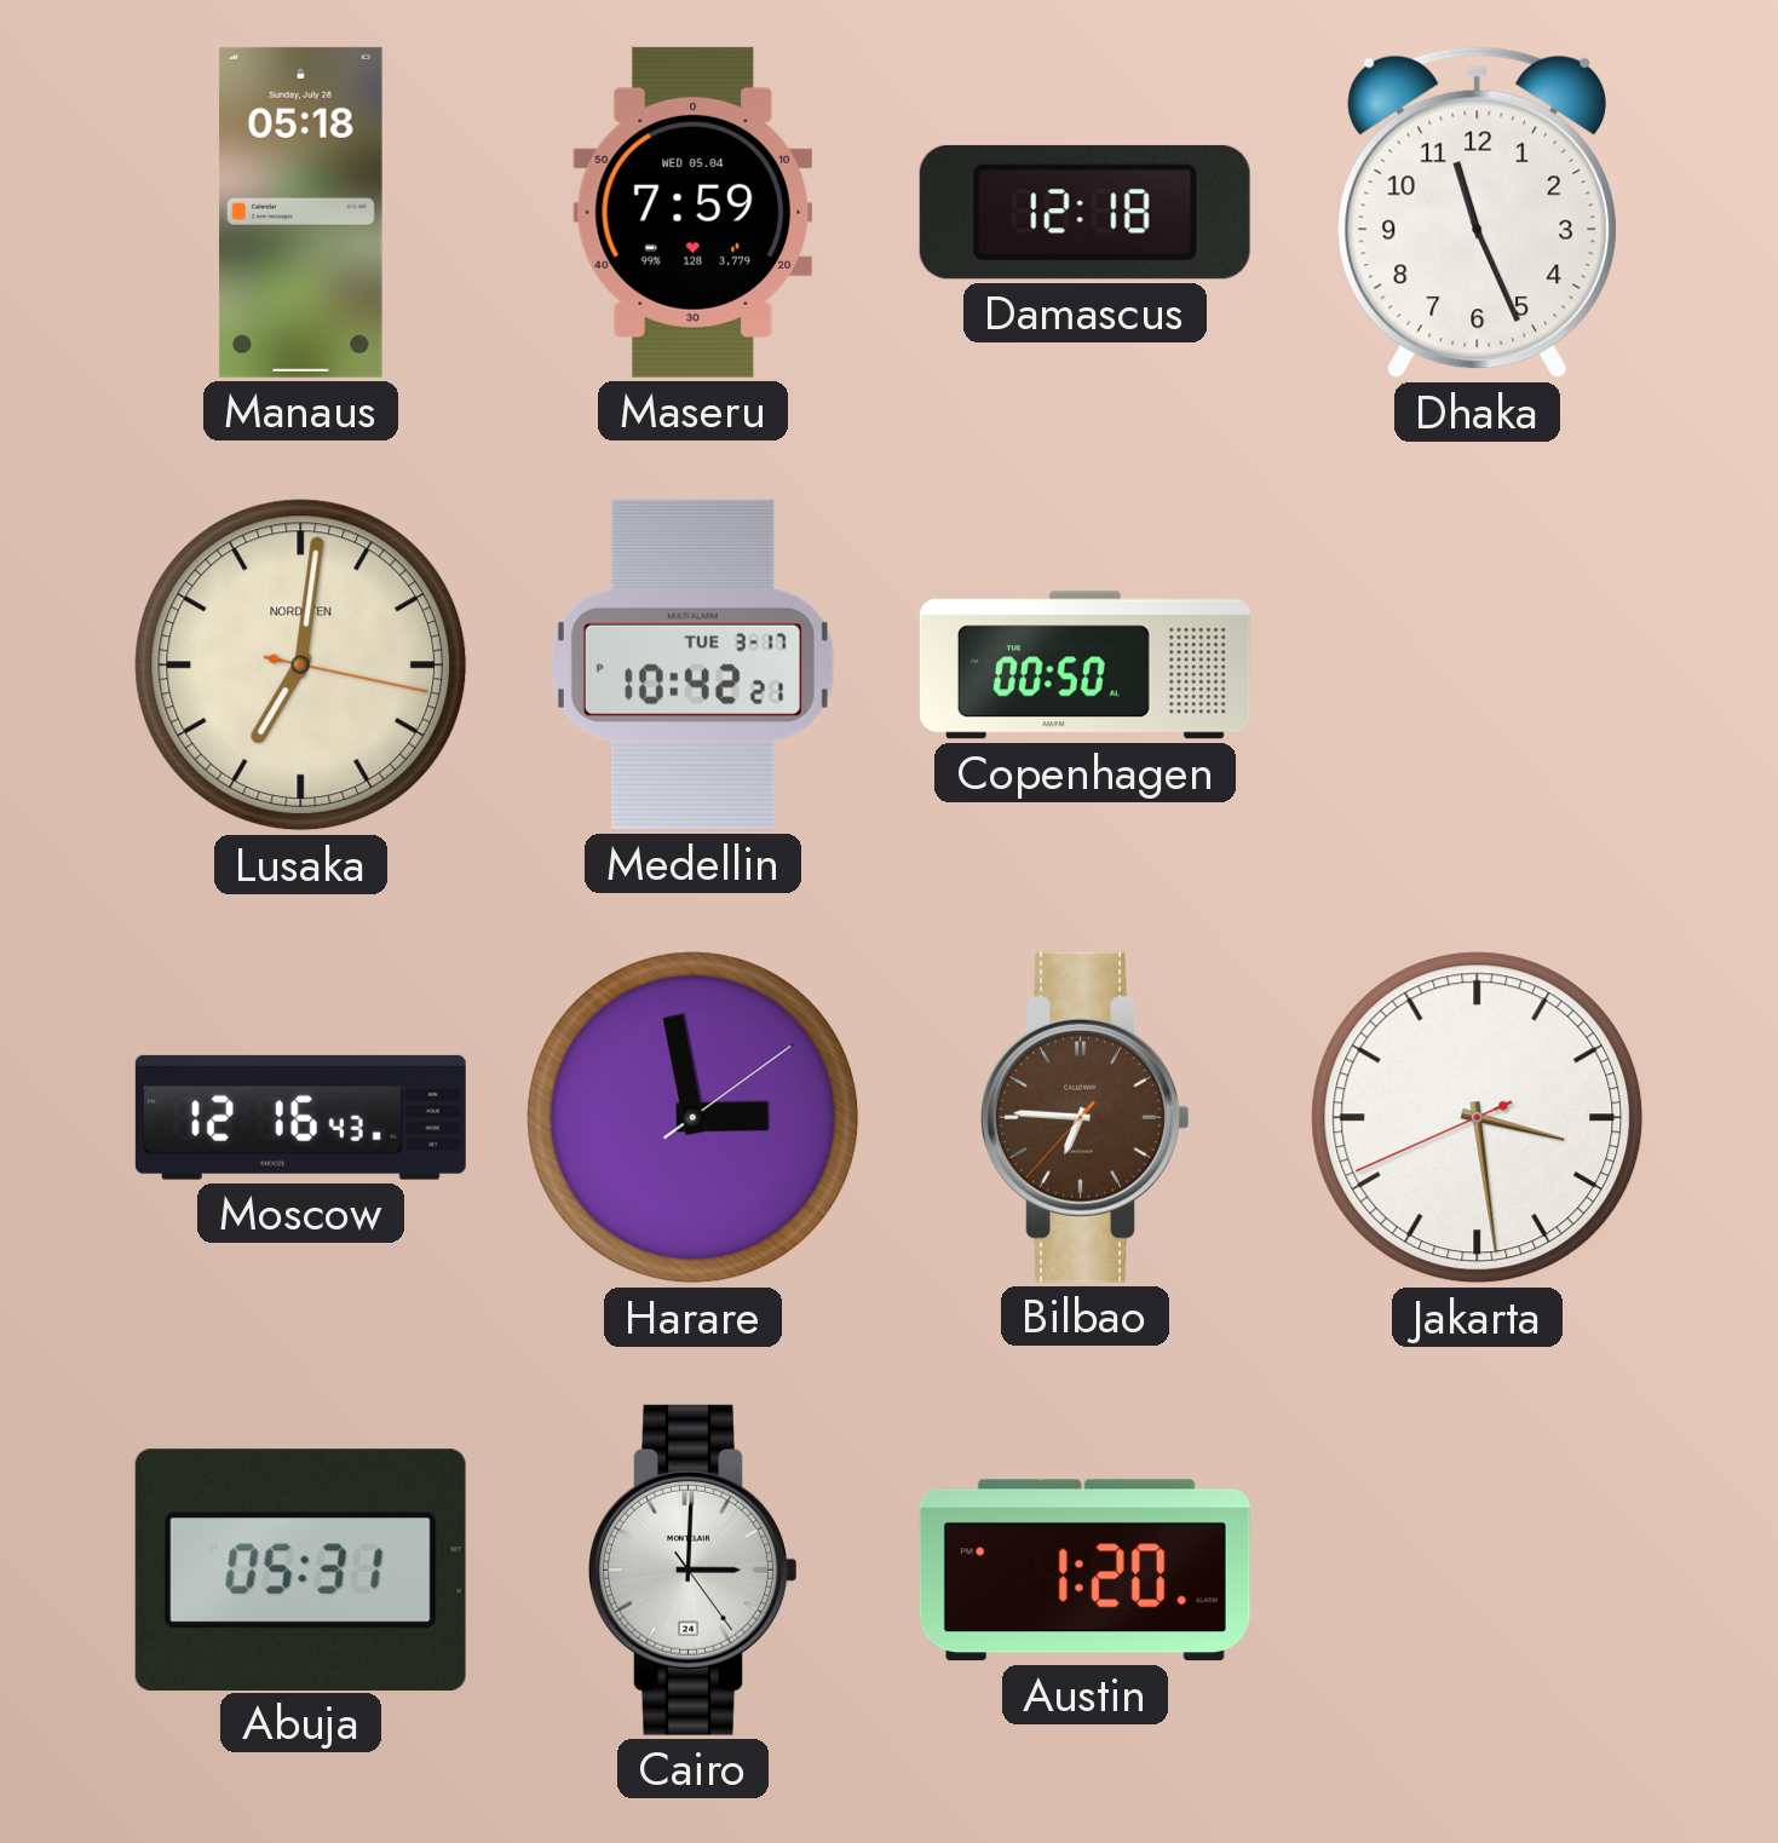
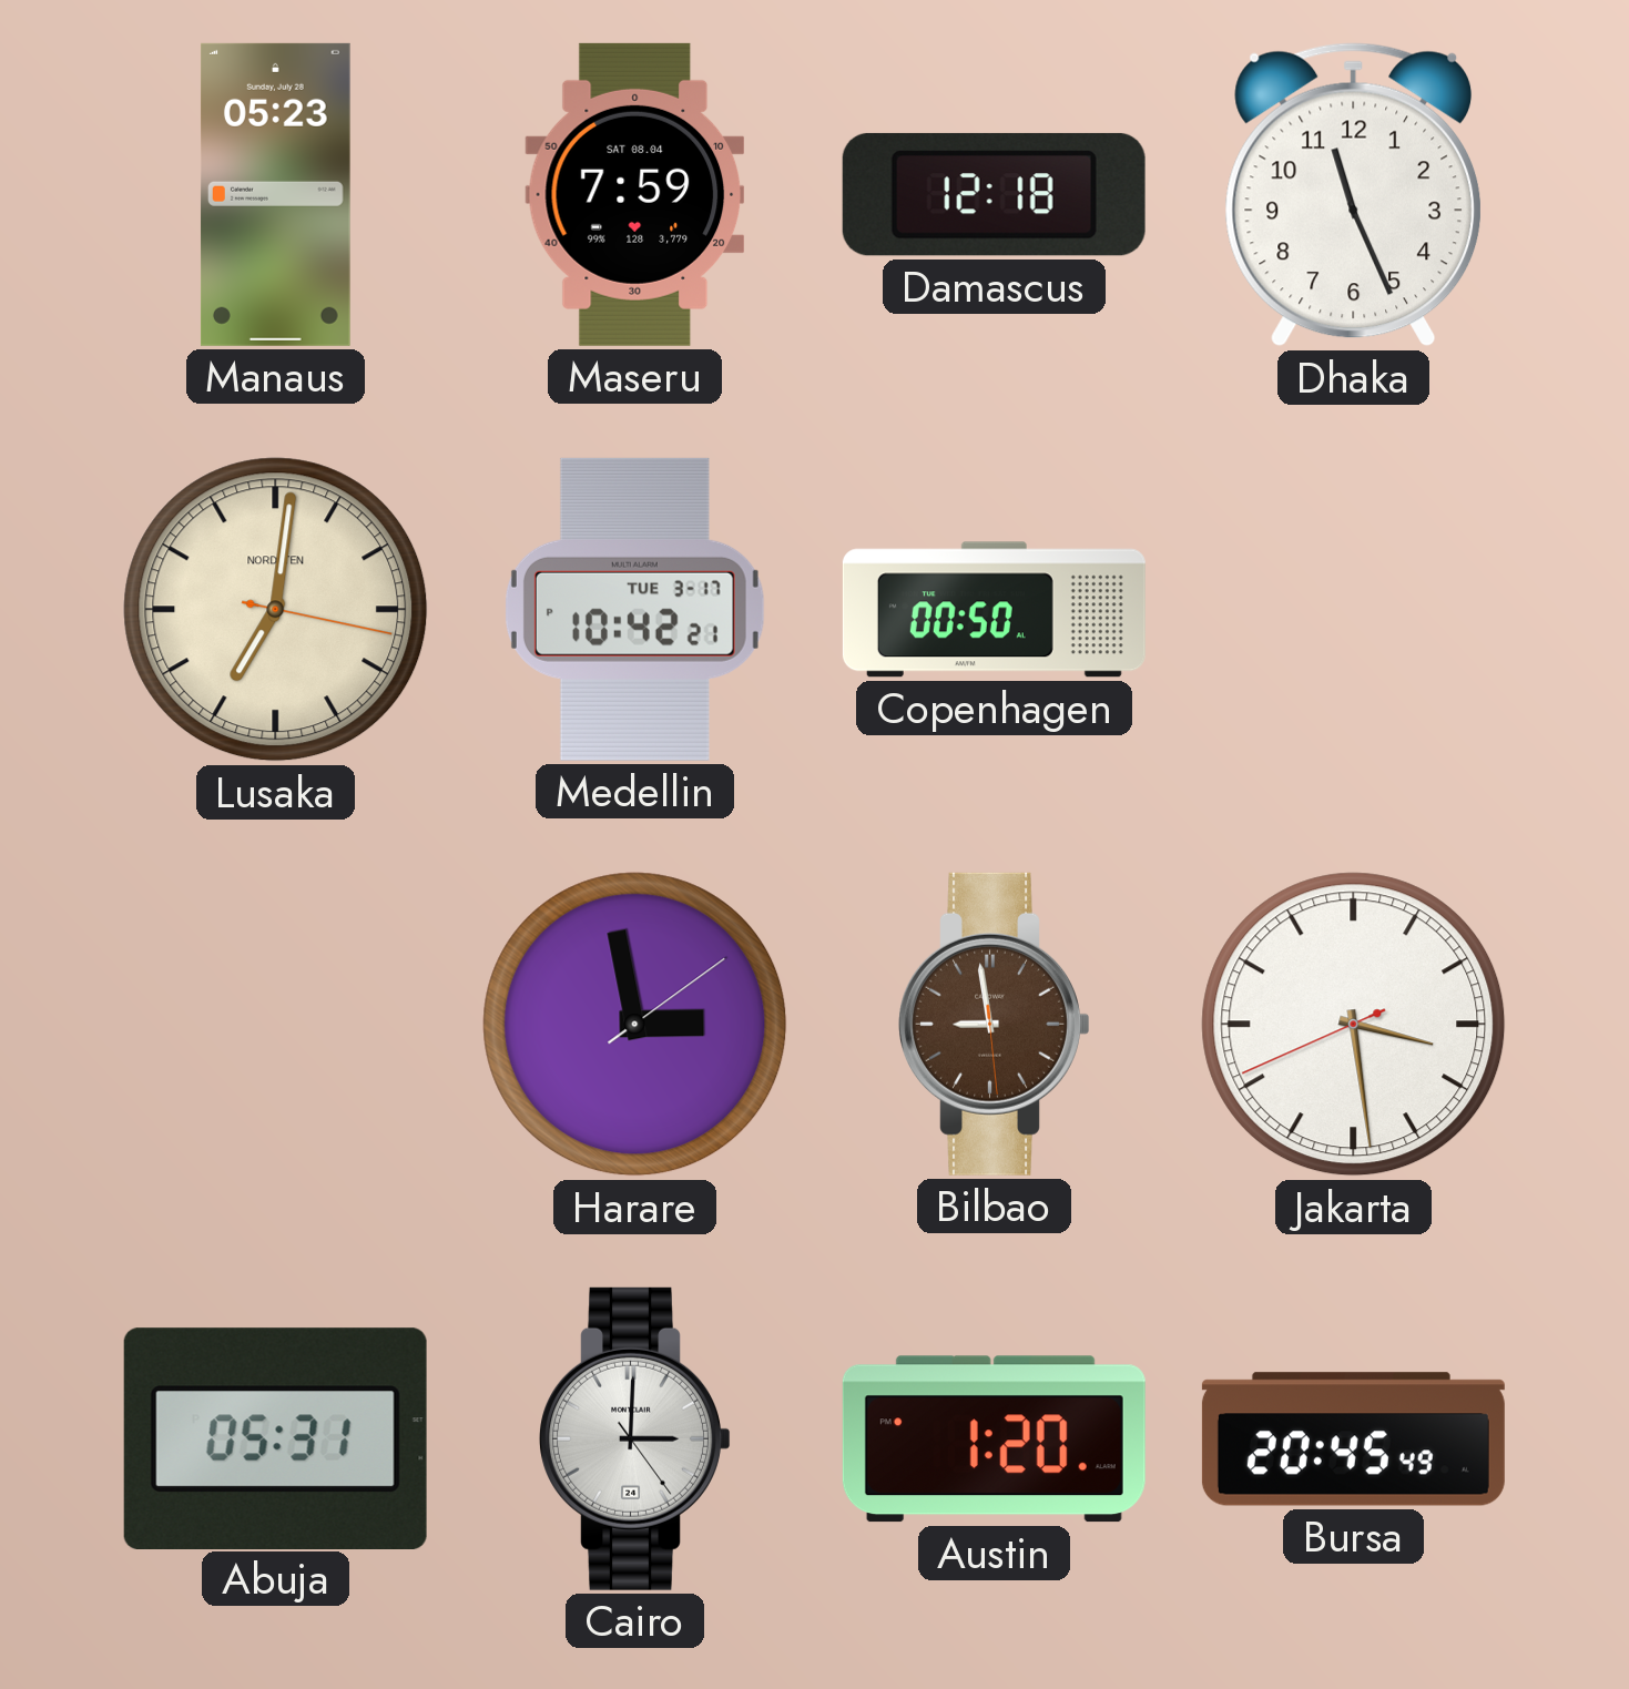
Manaus: 05:18 -> 05:23
Maseru date: WED 05.04 -> SAT 08.04
Moscow: 12:16 -> none
Bilbao: 6:45 -> 8:58
Bursa: none -> 20:45
